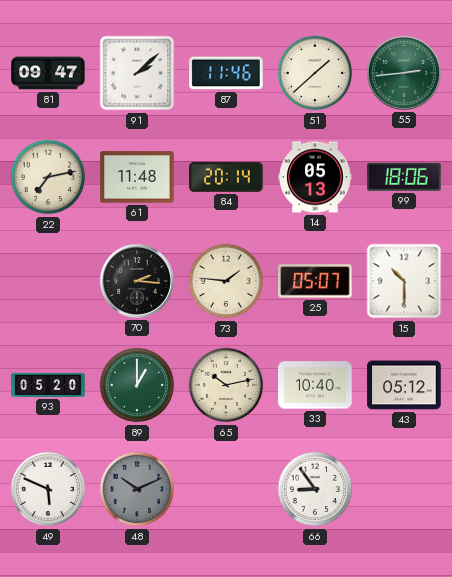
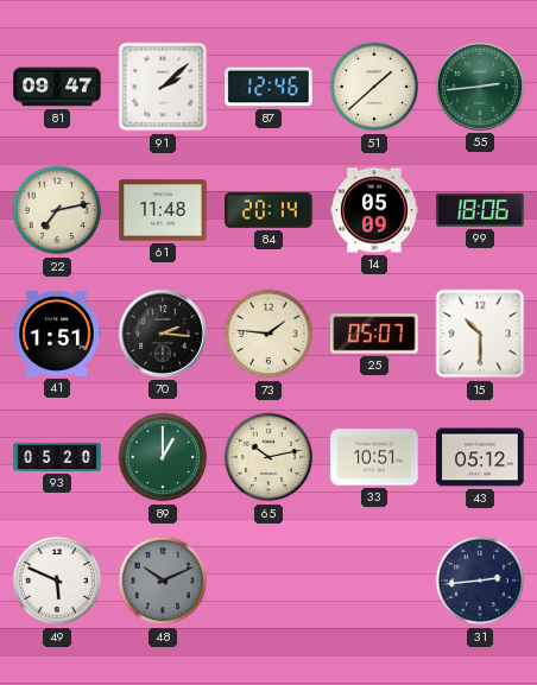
87: 11:46 -> 12:46
14: 05:13 -> 05:09
41: none -> 1:51
33: 10:40 -> 10:51
66: 8:54 -> none
31: none -> 2:44
